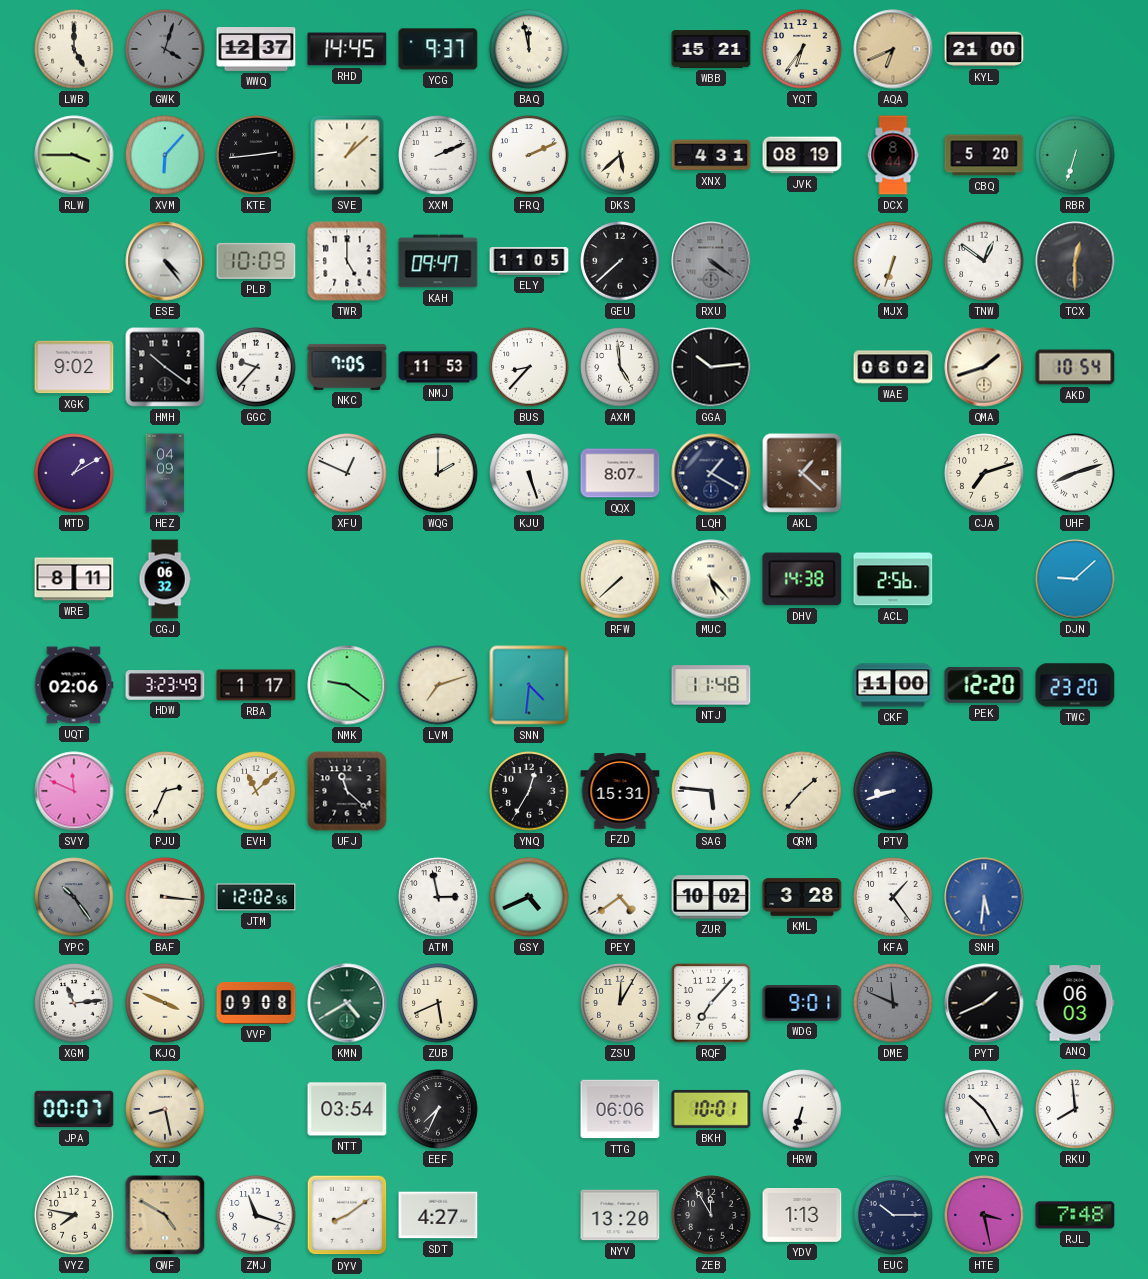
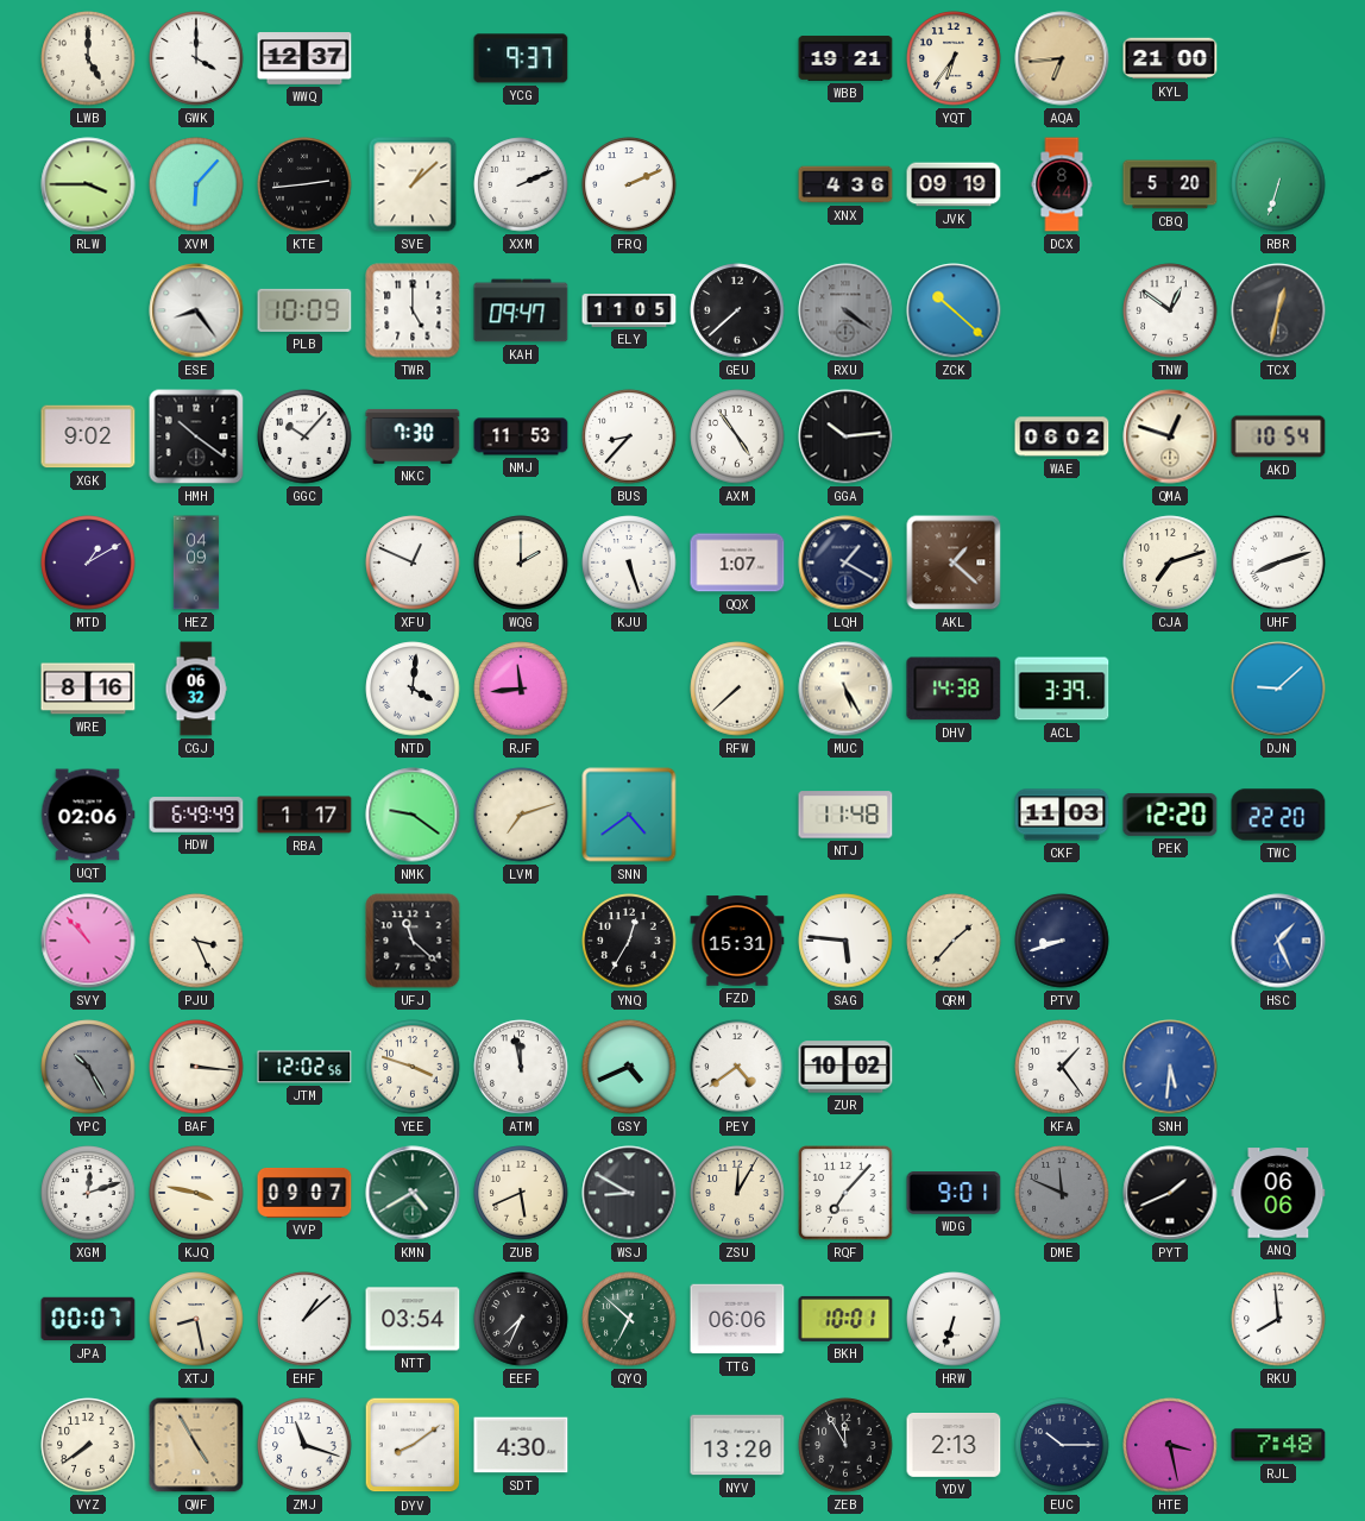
GWK: 4:03 -> 4:00
GWK dial: grey -> white
RHD: 14:45 -> none
BAQ: 11:58 -> none
WBB: 15:21 -> 19:21
AQA: 6:41 -> 6:44
DKS: 5:38 -> none
XNX: 4:31 -> 4:36
JVK: 08:19 -> 09:19
ESE: 4:24 -> 8:24
ZCK: none -> 10:22
MJX: 6:33 -> none
TCX: 12:30 -> 12:32
GGC: 9:37 -> 10:07
NKC: 7:05 -> 7:30
AXM: 4:59 -> 4:54
QMA: 1:42 -> 12:48
QQX: 8:07 -> 1:07
WRE: 8:11 -> 8:16
NTD: none -> 4:01
RJF: none -> 11:44
MUC: 5:23 -> 5:25
ACL: 2:56 -> 3:39
HDW: 3:23 -> 6:49
SNN: 4:31 -> 4:39
CKF: 11:00 -> 11:03
TWC: 23:20 -> 22:20
SVY: 11:49 -> 10:53
PJU: 2:34 -> 3:26
EVH: 11:08 -> none
HSC: none -> 1:26
YPC: 10:24 -> 10:25
YEE: none -> 3:48
ATM: 2:58 -> 11:58
KML: 3:28 -> none
XGM: 11:14 -> 12:12
KJQ: 3:49 -> 3:47
VVP: 09:08 -> 09:07
WSJ: none -> 8:50
ANQ: 06:03 -> 06:06
EHF: none -> 1:08
QYQ: none -> 6:52
YPG: 10:25 -> none
VYZ: 7:47 -> 7:39
QWF: 4:50 -> 4:55
SDT: 4:27 -> 4:30
YDV: 1:13 -> 2:13
